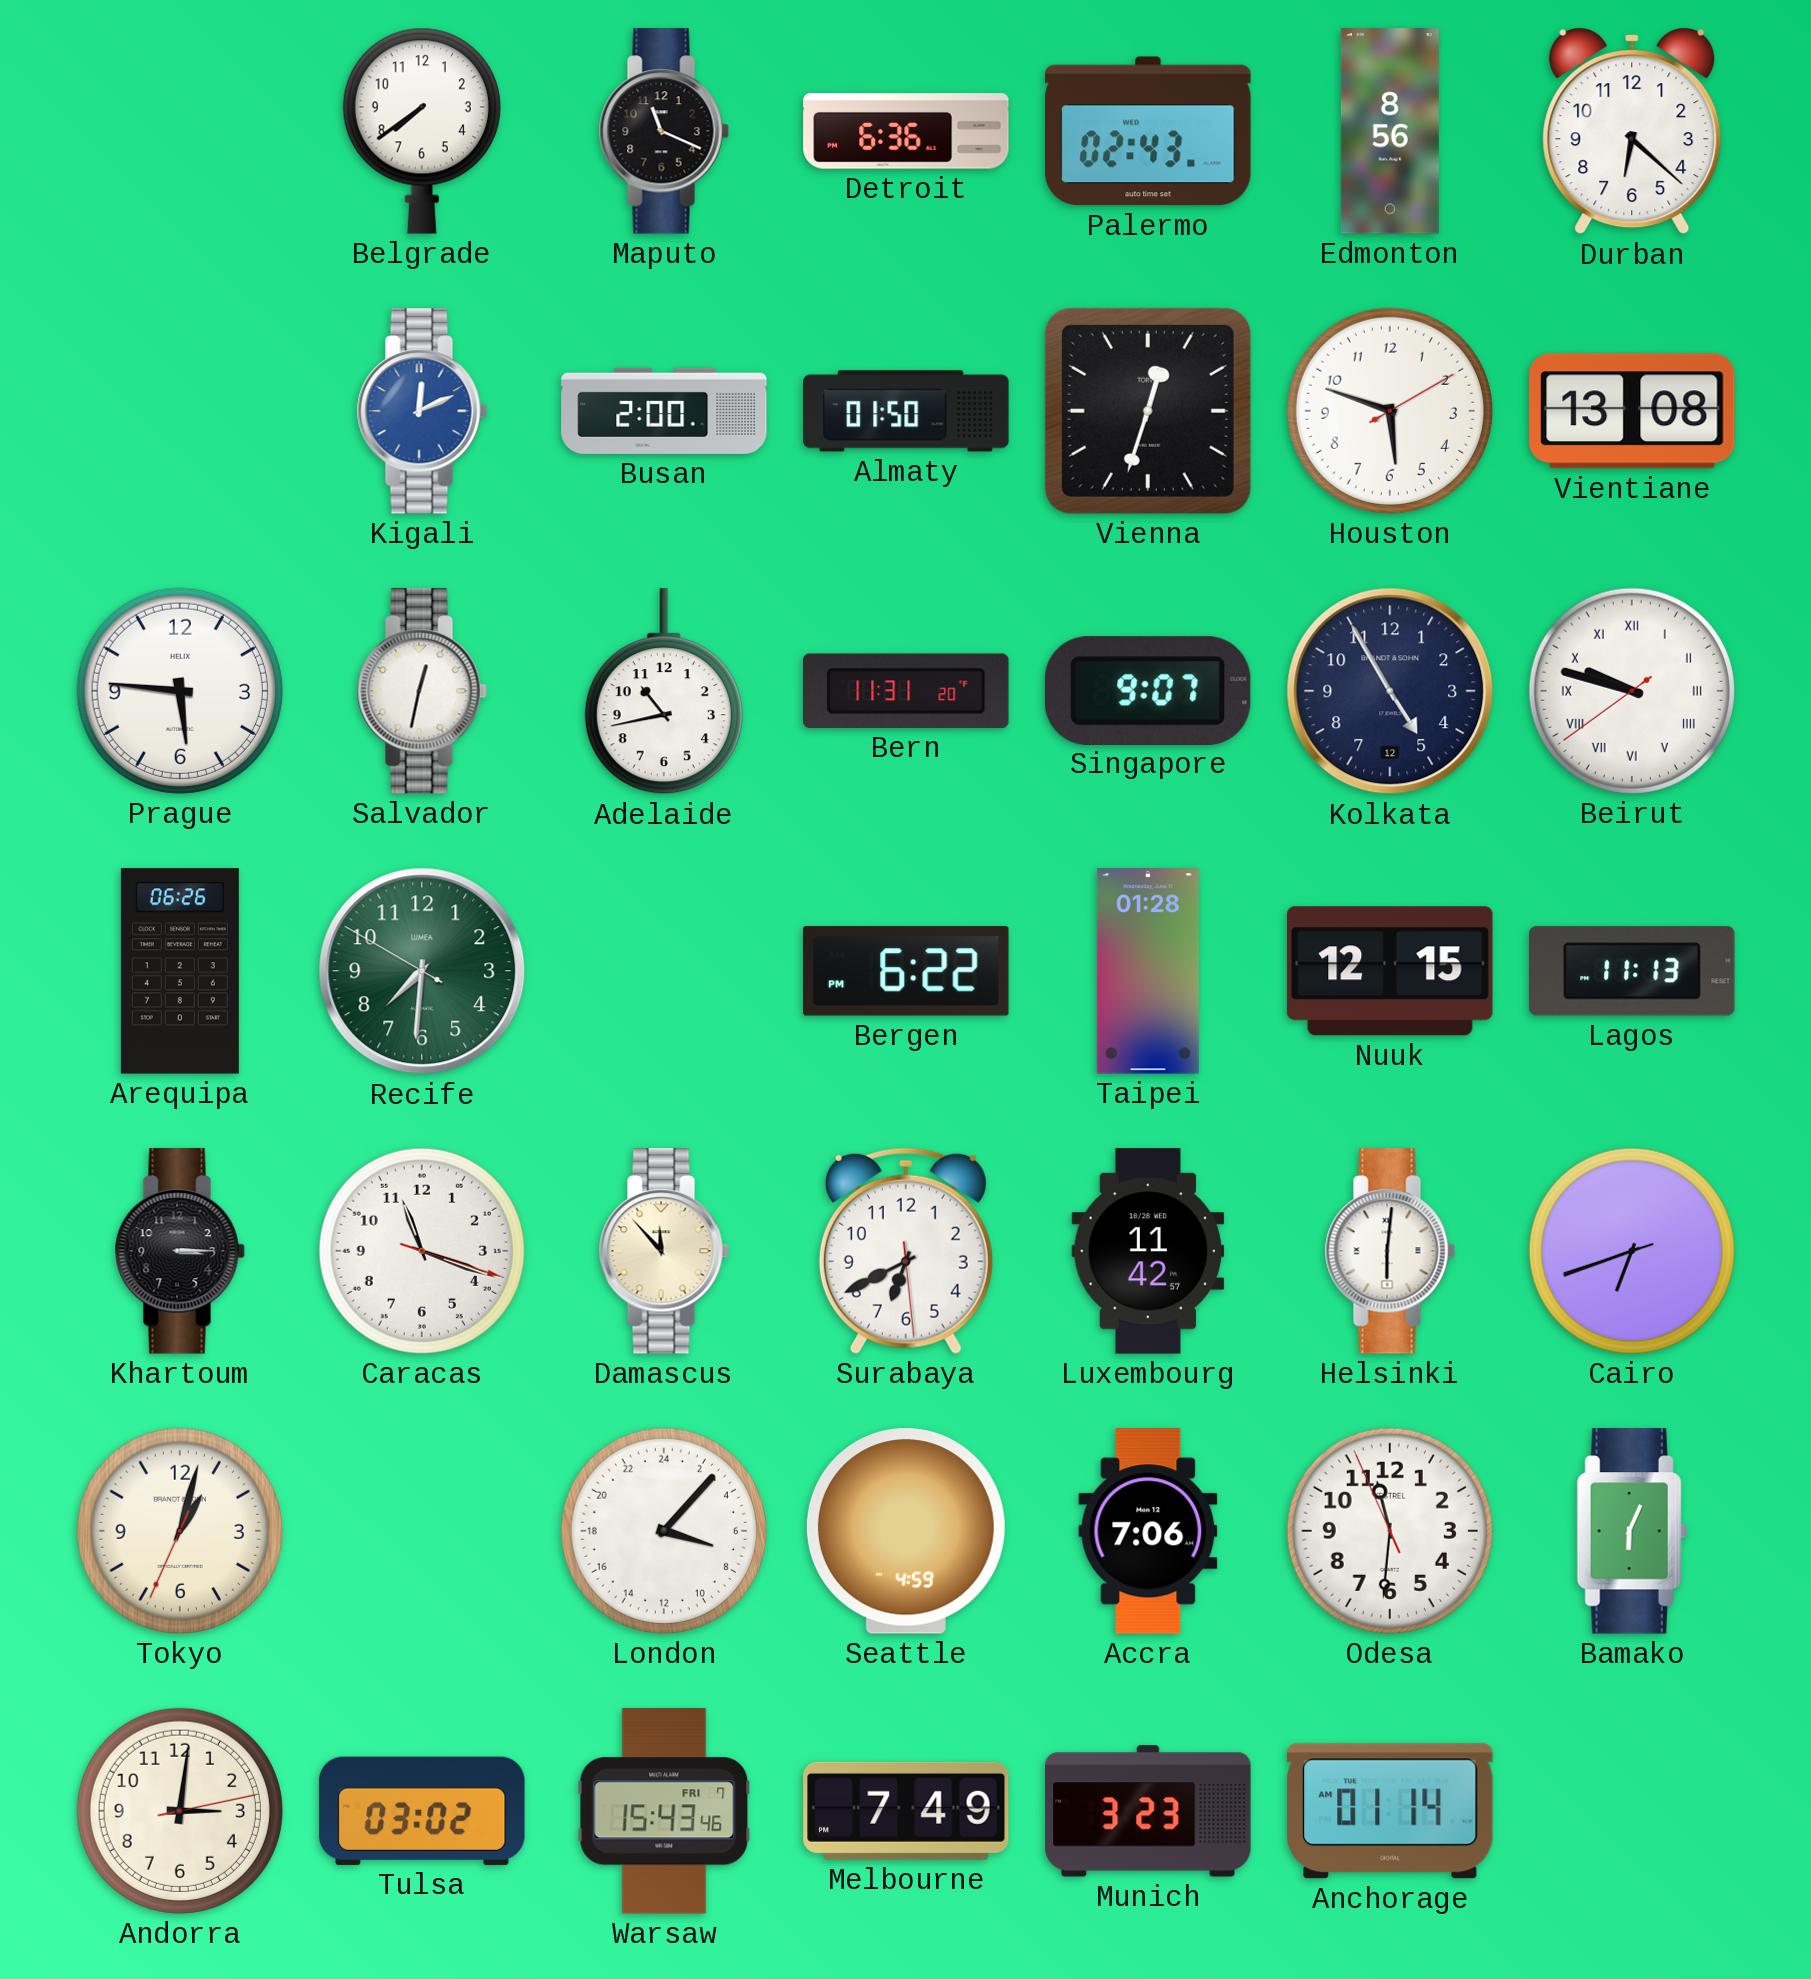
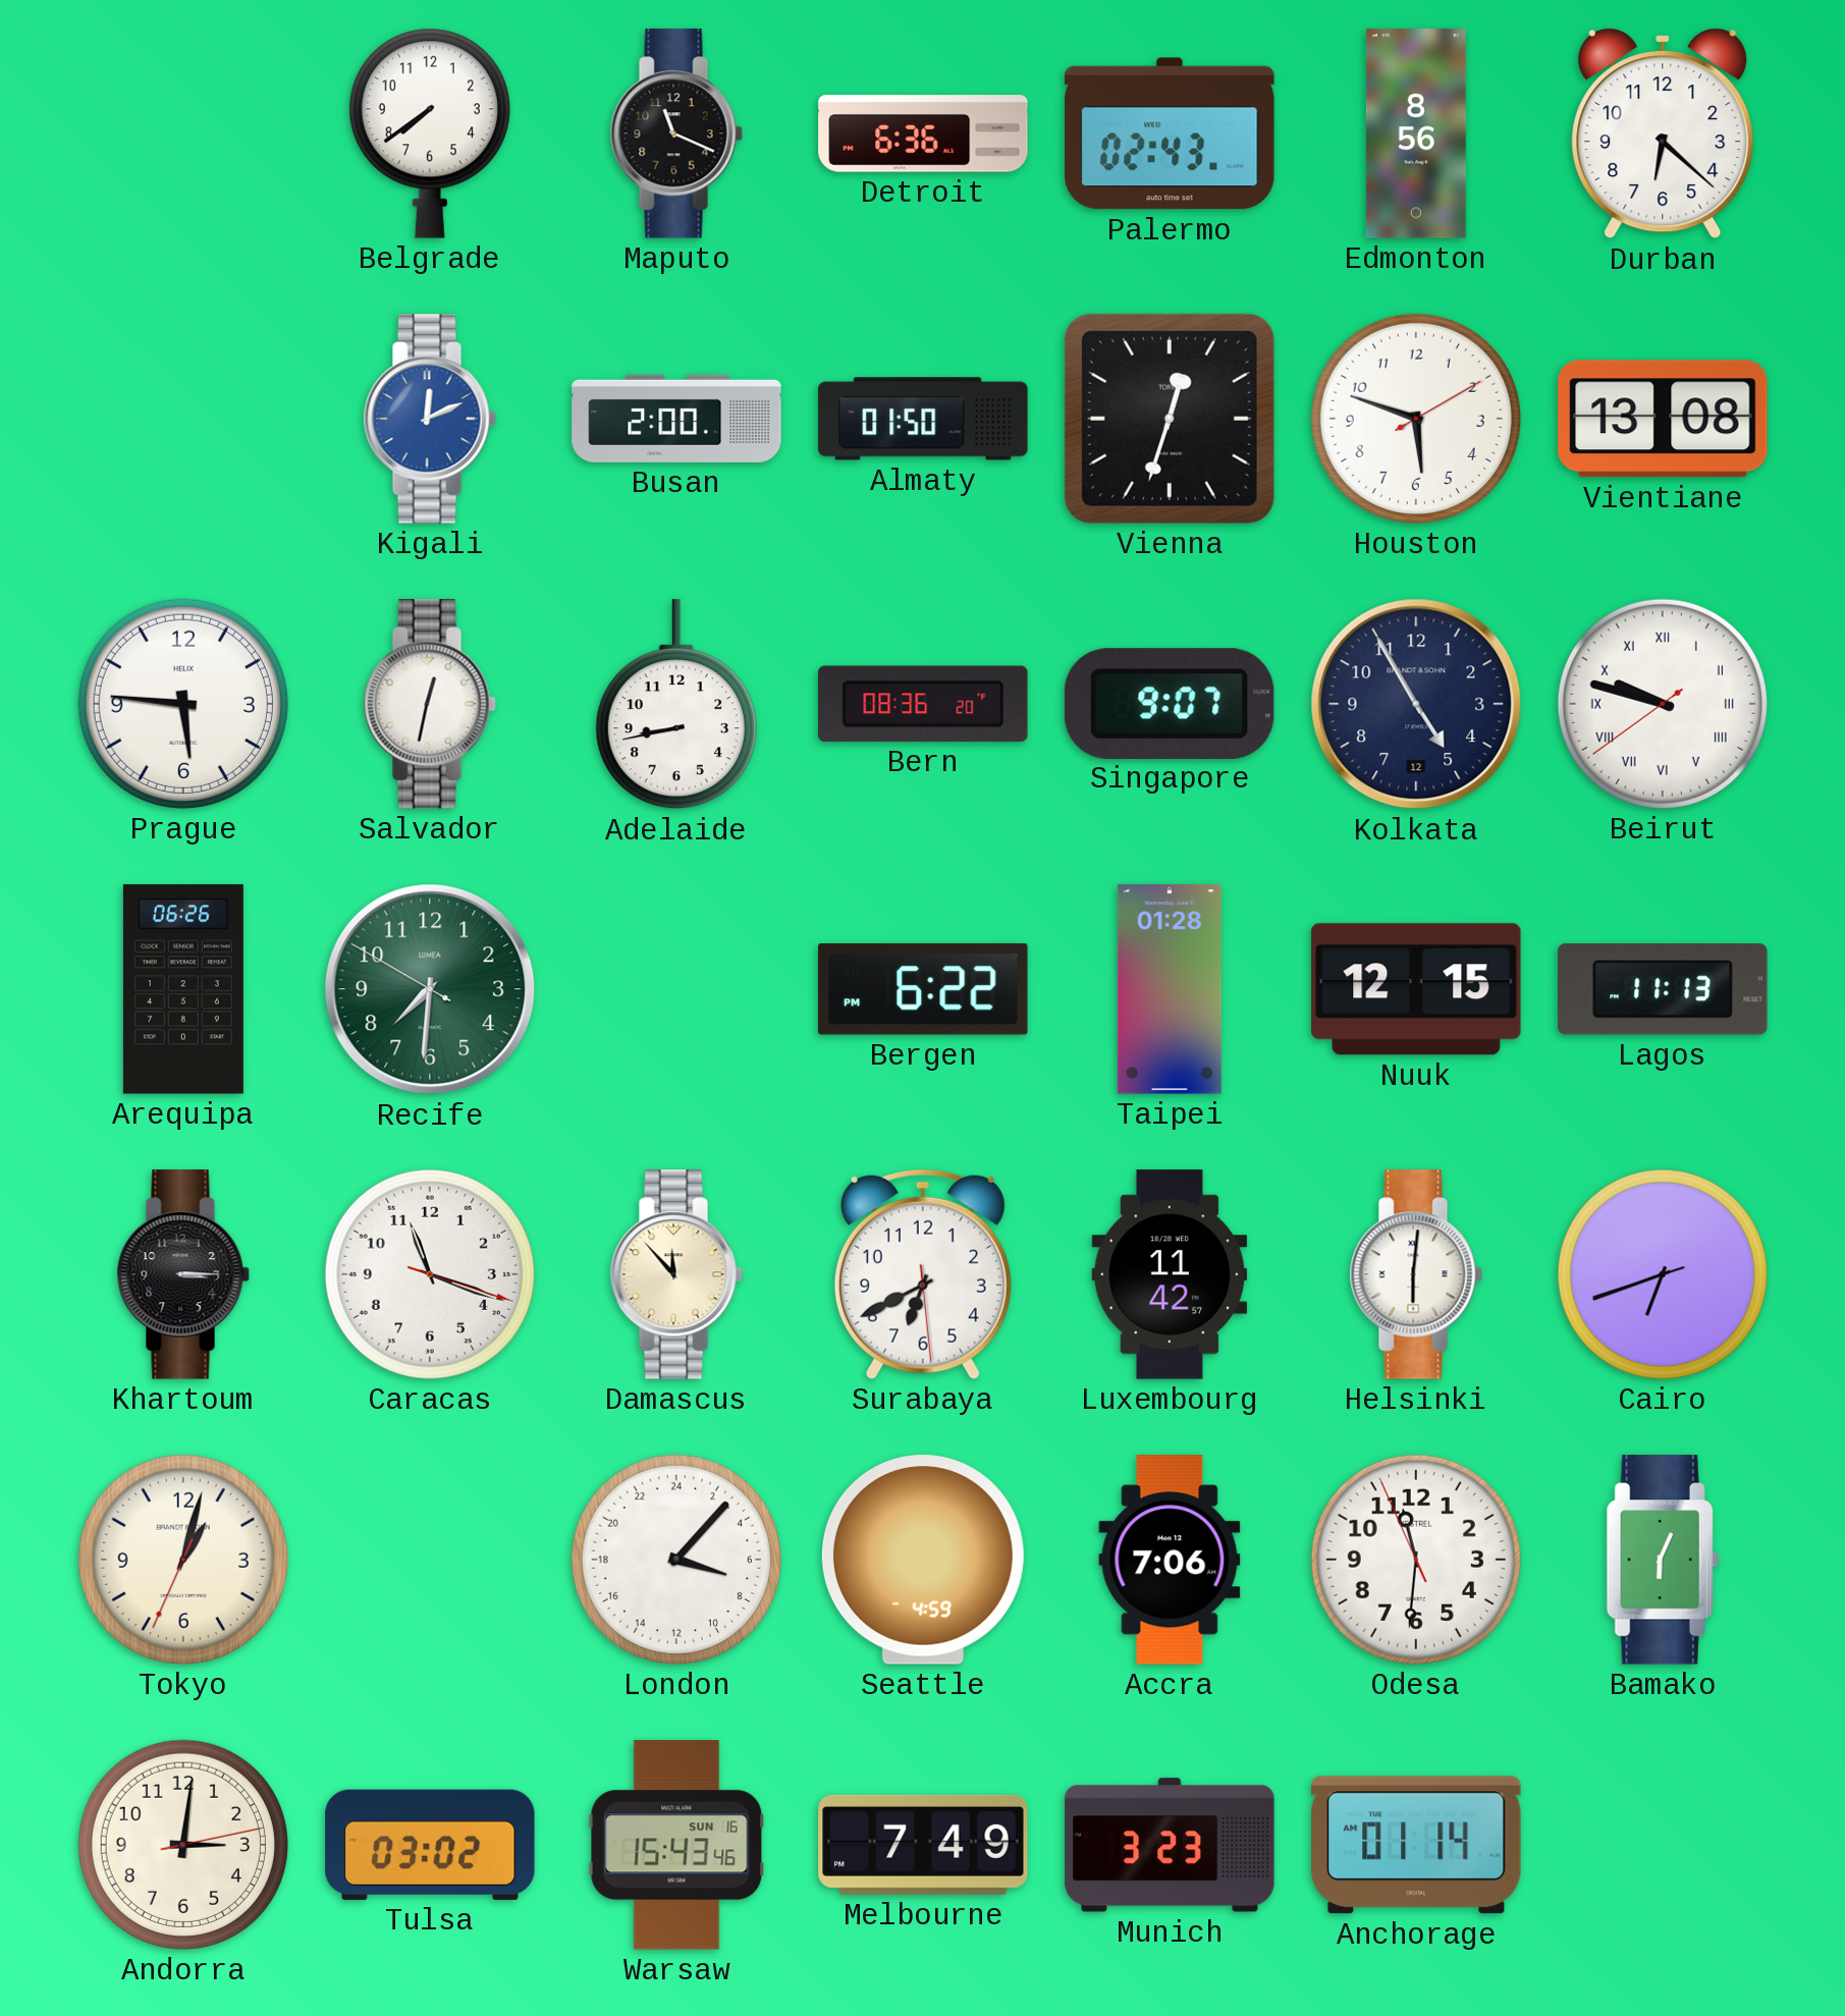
Adelaide: 10:43 -> 8:43
Bern: 11:31 -> 08:36
Warsaw date: FRI 7 -> SUN 16
